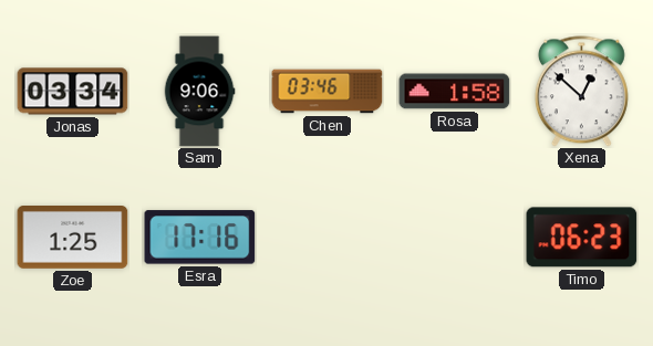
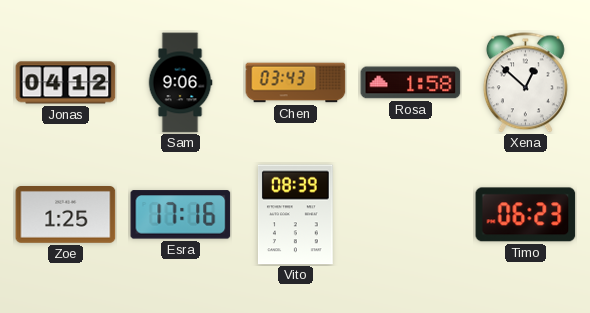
Jonas: 03:34 -> 04:12
Chen: 03:46 -> 03:43
Vito: none -> 08:39
